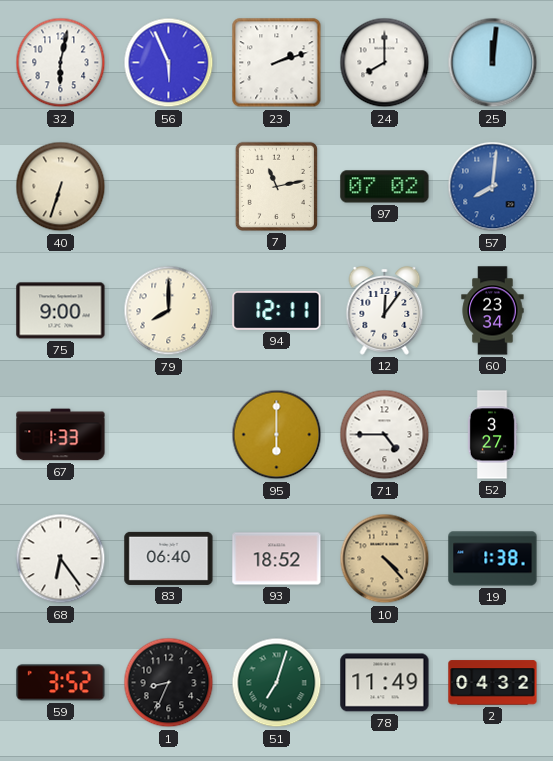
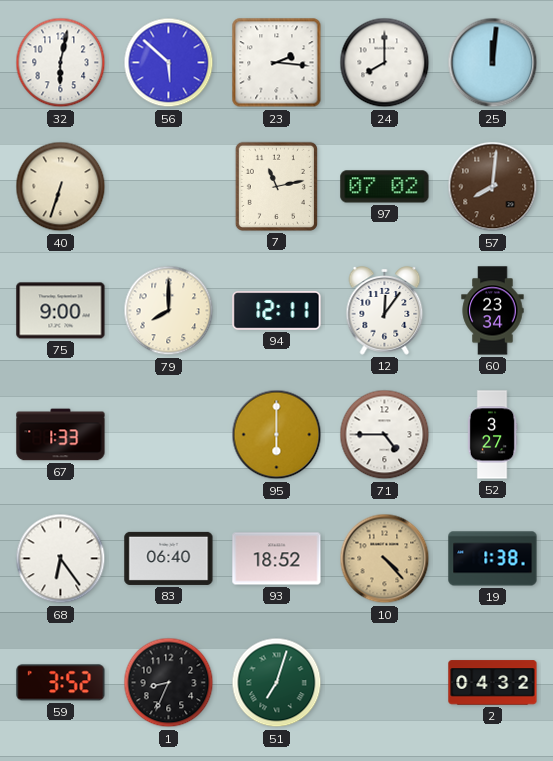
56: 5:56 -> 5:52
23: 2:12 -> 2:16
57 dial: blue -> brown
78: 11:49 -> none
